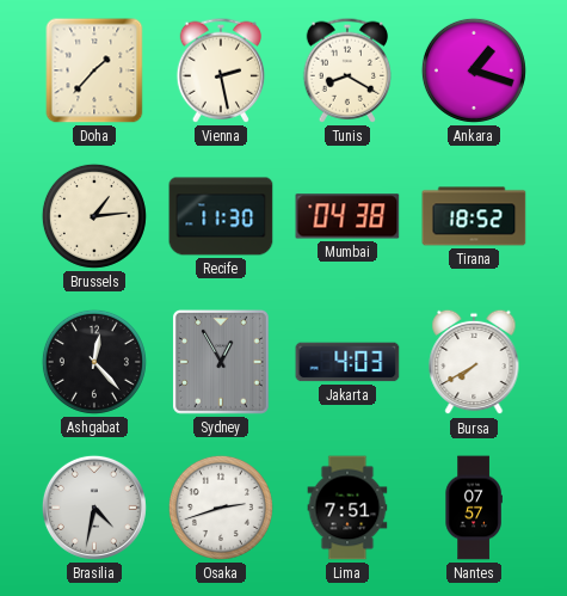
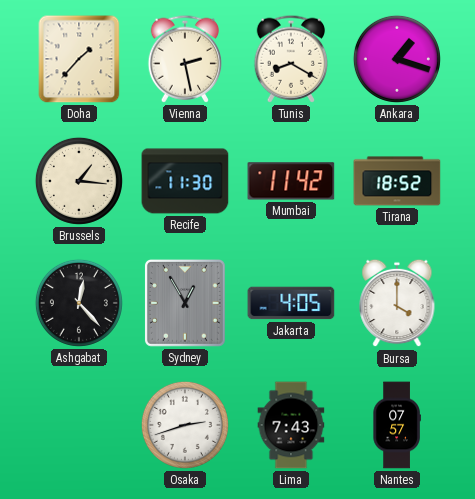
Brussels: 1:14 -> 1:16
Mumbai: 04:38 -> 11:42
Jakarta: 4:03 -> 4:05
Bursa: 7:40 -> 4:00
Brasilia: 4:32 -> none
Lima: 7:51 -> 7:43
